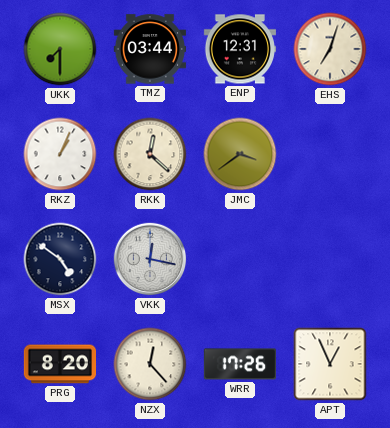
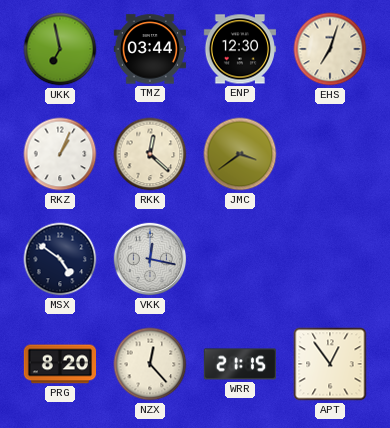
UKK: 7:30 -> 6:58
ENP: 12:31 -> 12:30
WRR: 17:26 -> 21:15
APT: 12:56 -> 12:54
